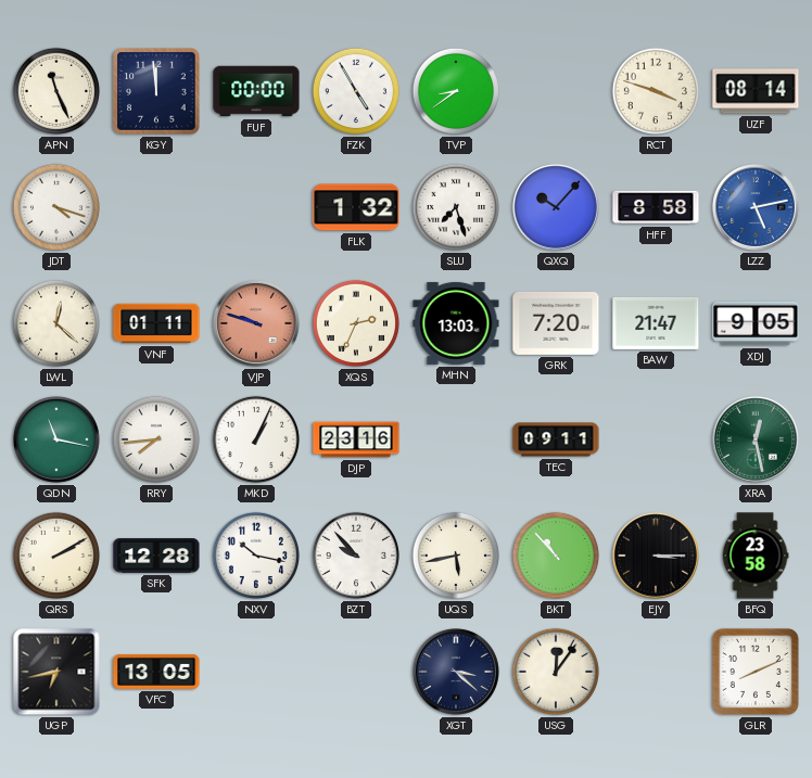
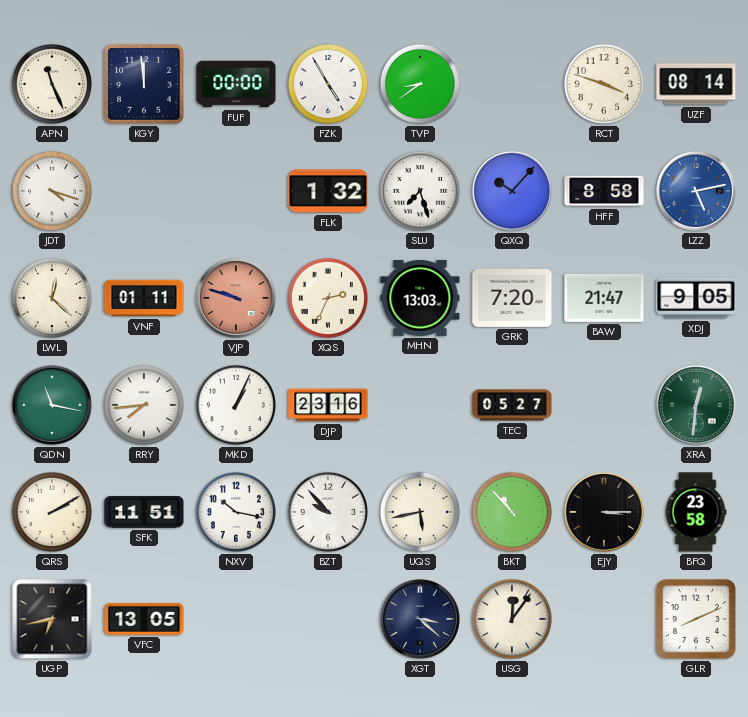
TEC: 09:11 -> 05:27
XRA: 12:28 -> 12:31
SFK: 12:28 -> 11:51
